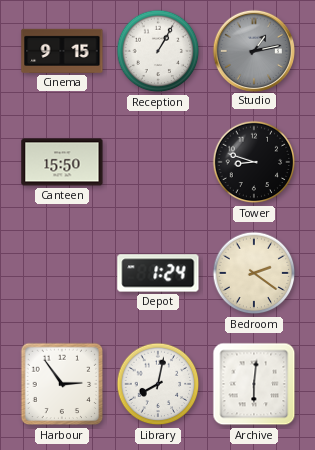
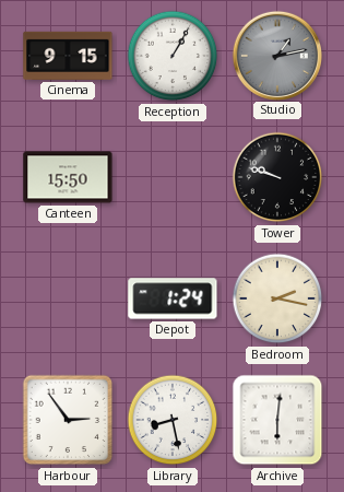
Tower: 8:48 -> 9:48
Bedroom: 2:21 -> 2:17
Library: 8:02 -> 8:28
